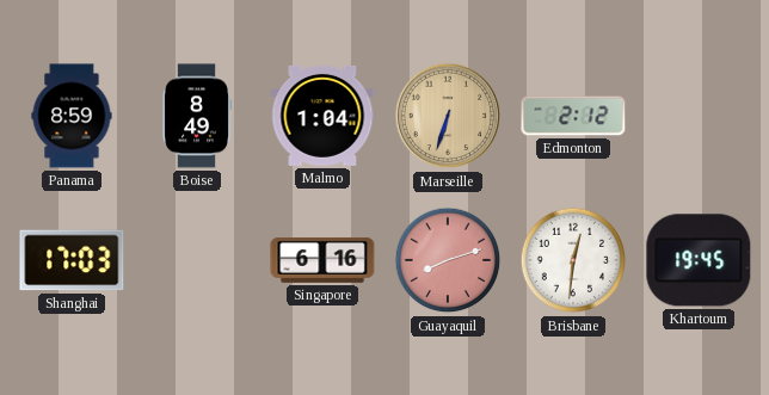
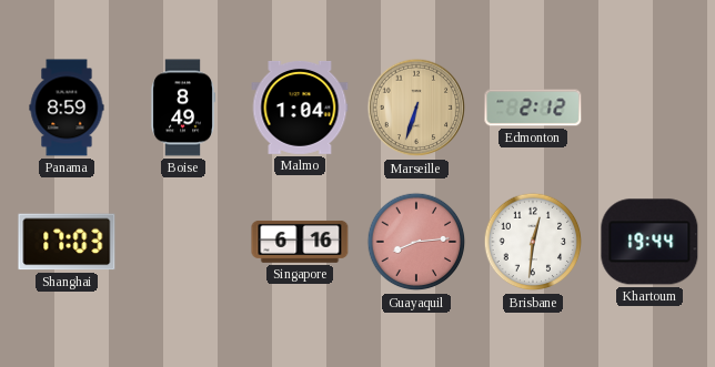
Guayaquil: 8:12 -> 8:14
Khartoum: 19:45 -> 19:44
